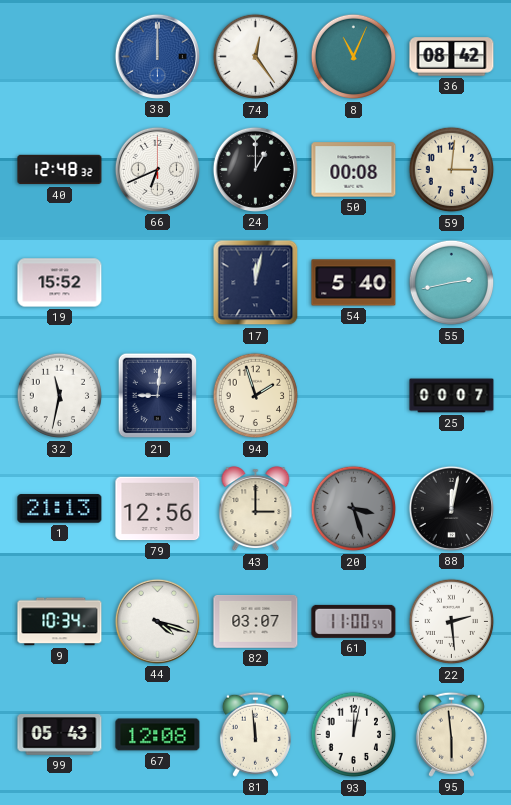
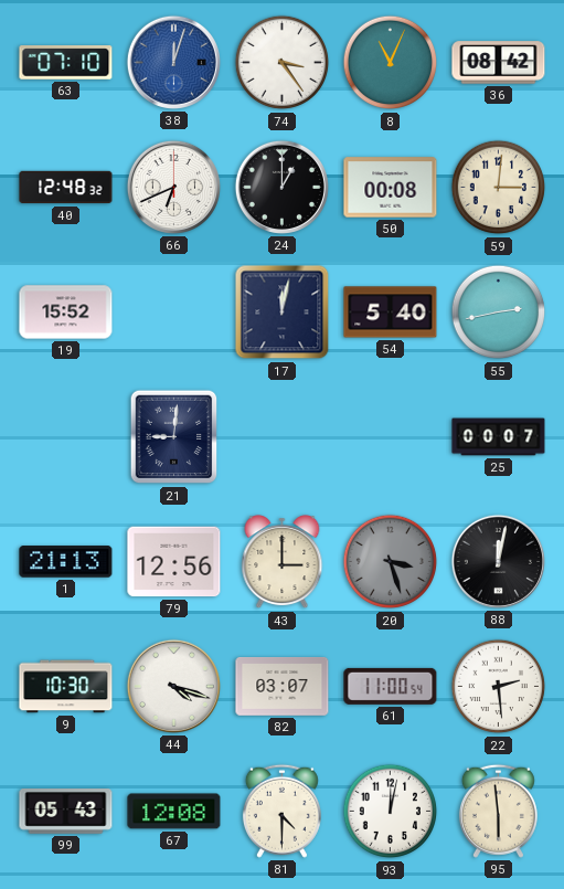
63: none -> 07:10
38: 12:00 -> 12:03
74: 12:24 -> 3:24
32: 11:32 -> none
94: 1:57 -> none
9: 10:34 -> 10:30
81: 11:59 -> 4:30
